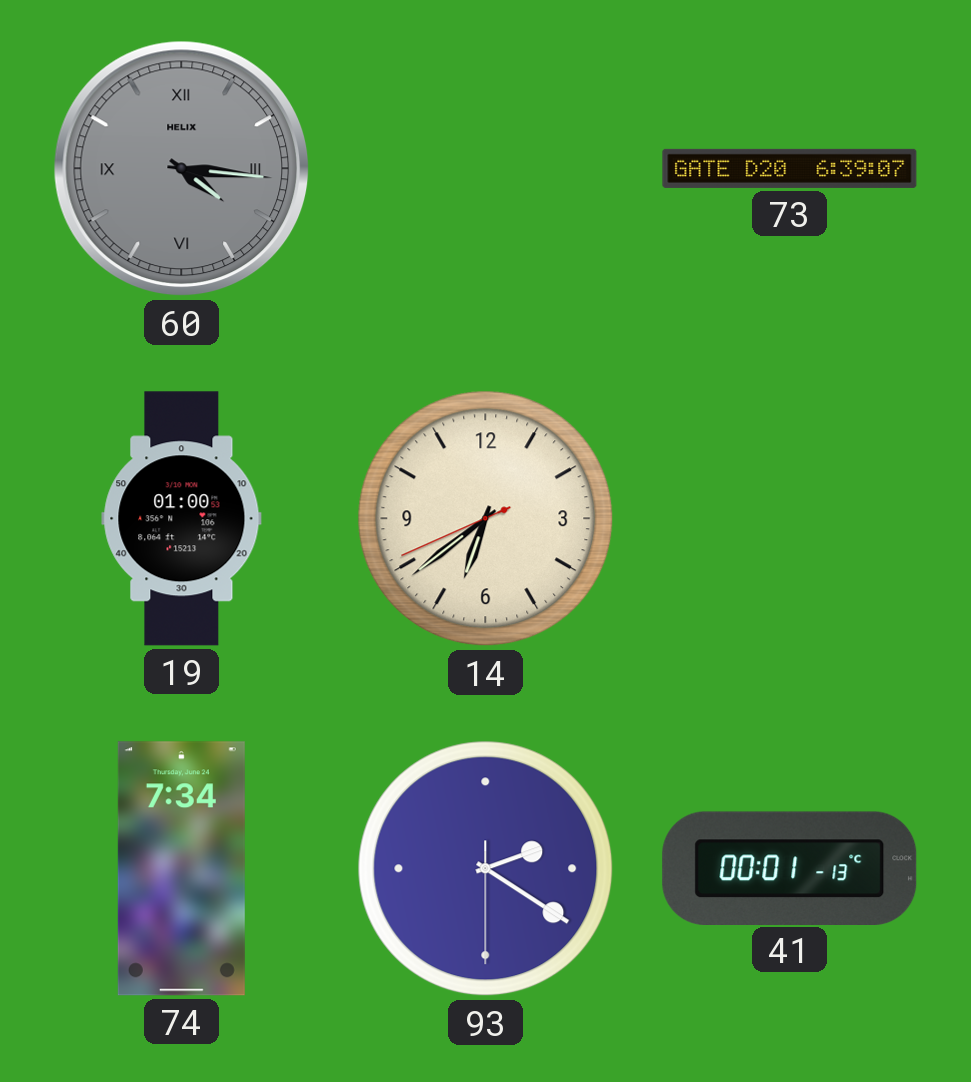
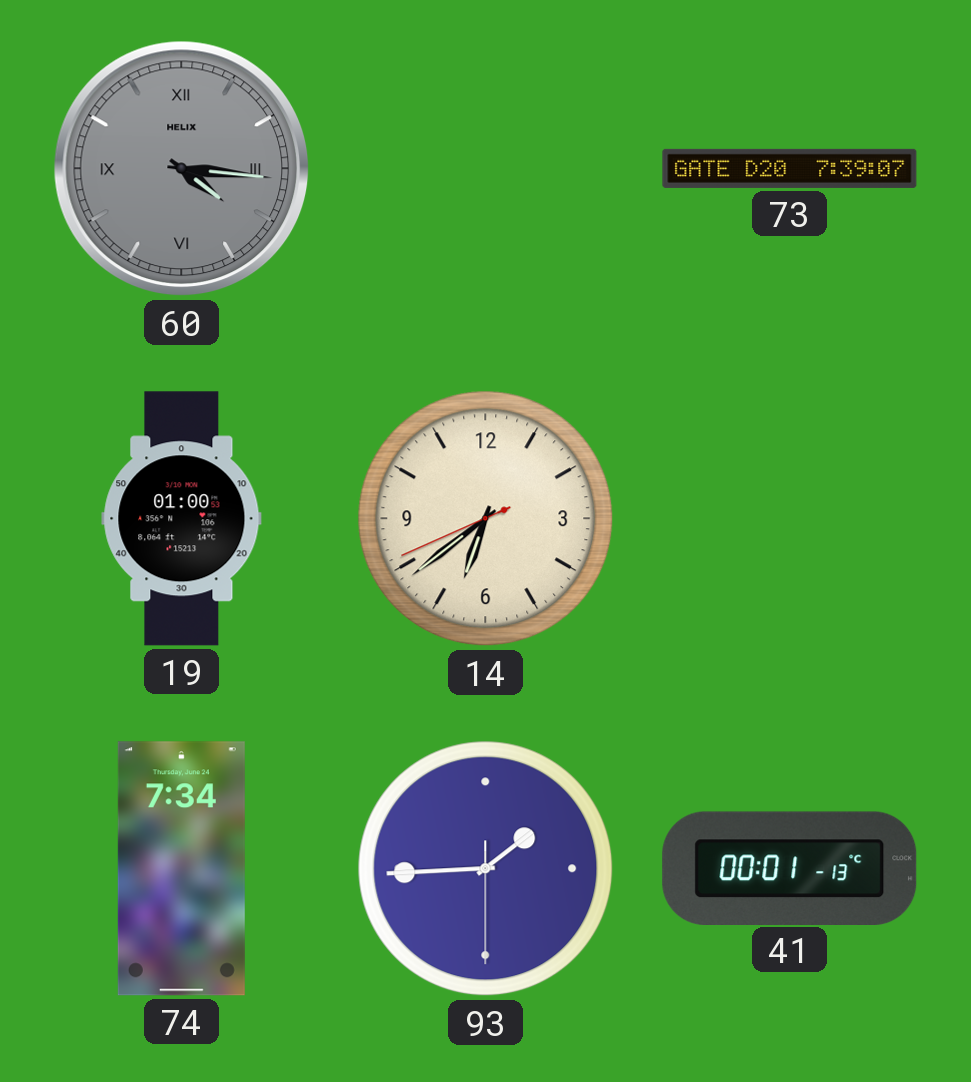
73: 6:39 -> 7:39
93: 2:20 -> 1:44
